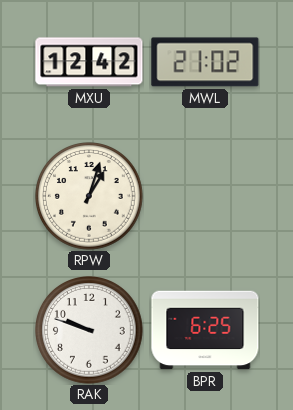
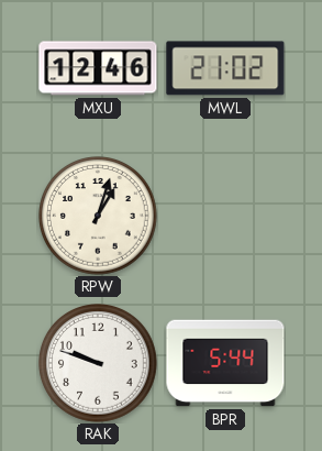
MXU: 12:42 -> 12:46
BPR: 6:25 -> 5:44
